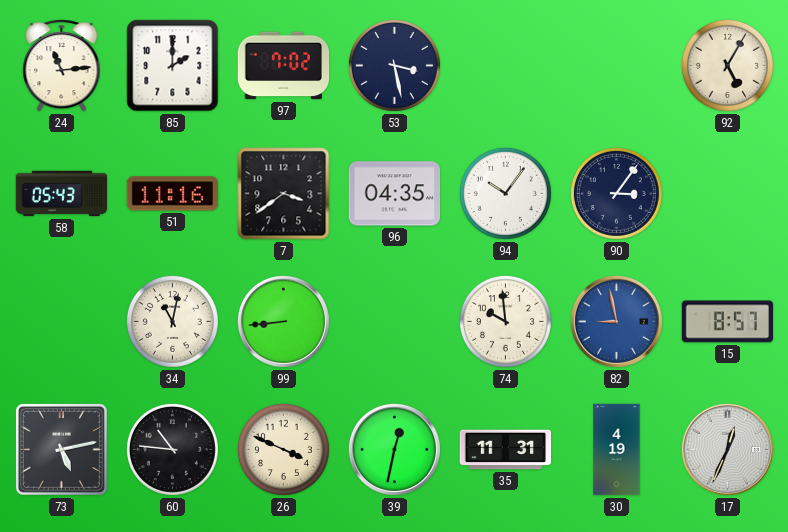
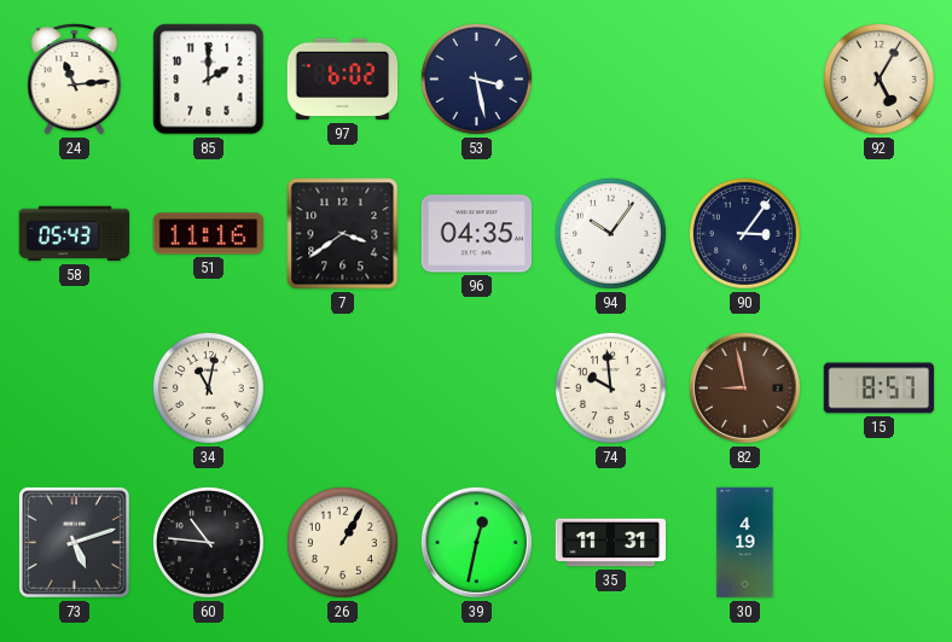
97: 7:02 -> 6:02
99: 8:44 -> none
82 dial: blue -> brown
73: 5:13 -> 5:12
26: 3:49 -> 1:05
17: 12:34 -> none
